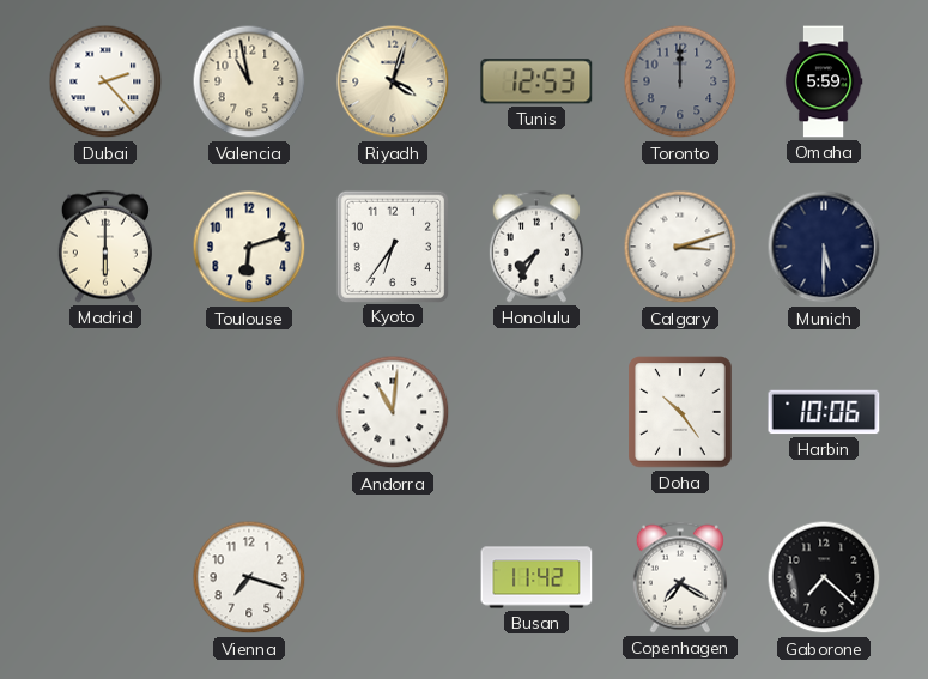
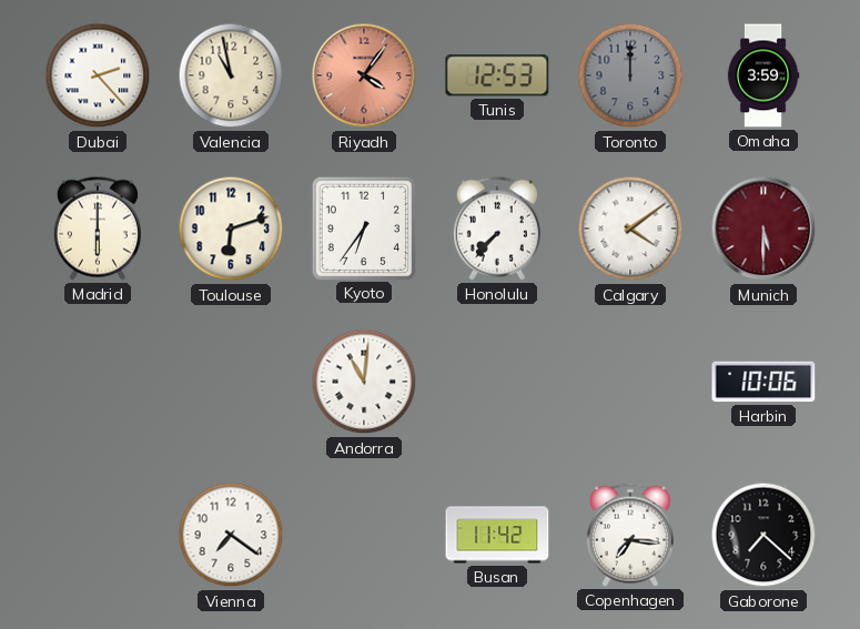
Riyadh: 4:03 -> 4:06
Riyadh dial: cream -> salmon
Omaha: 5:59 -> 3:59
Honolulu: 7:35 -> 7:37
Calgary: 3:12 -> 4:09
Munich dial: navy -> burgundy
Doha: 10:24 -> none
Vienna: 7:18 -> 7:21
Copenhagen: 7:20 -> 7:16
